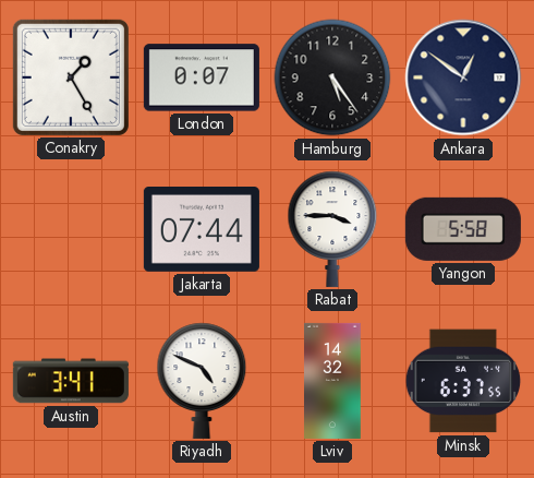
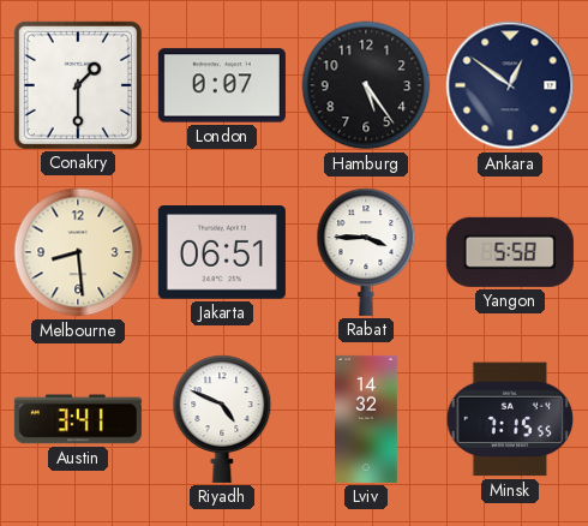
Conakry: 1:25 -> 1:30
Melbourne: none -> 8:29
Jakarta: 07:44 -> 06:51
Minsk: 6:37 -> 7:15
